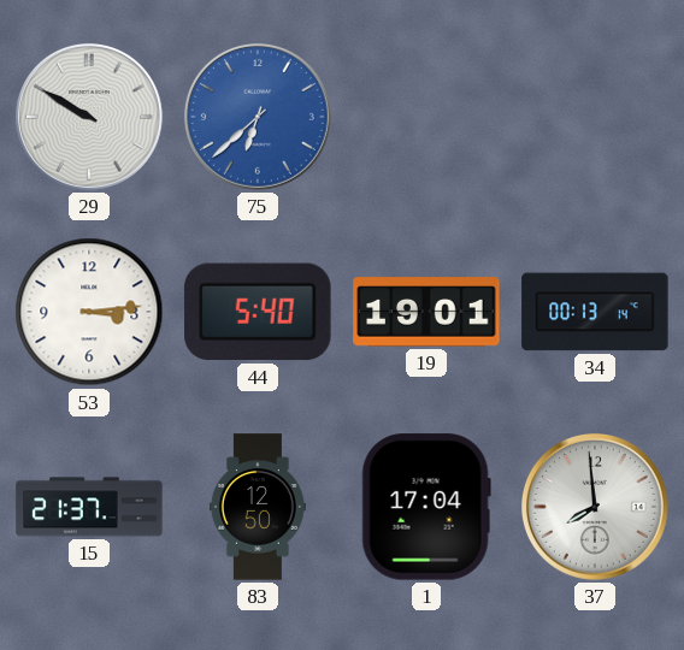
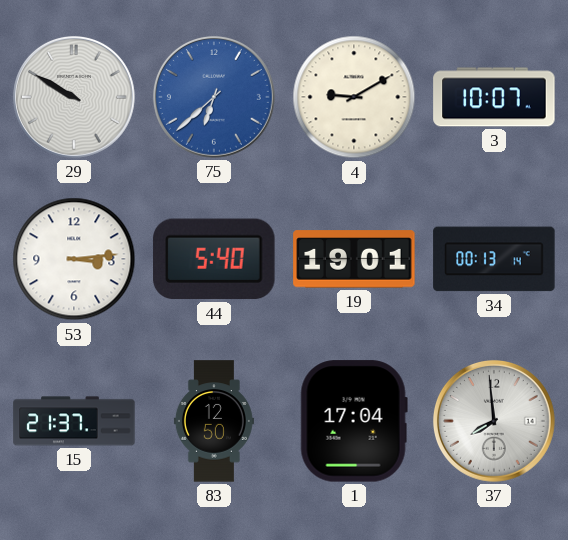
4: none -> 9:10
3: none -> 10:07
